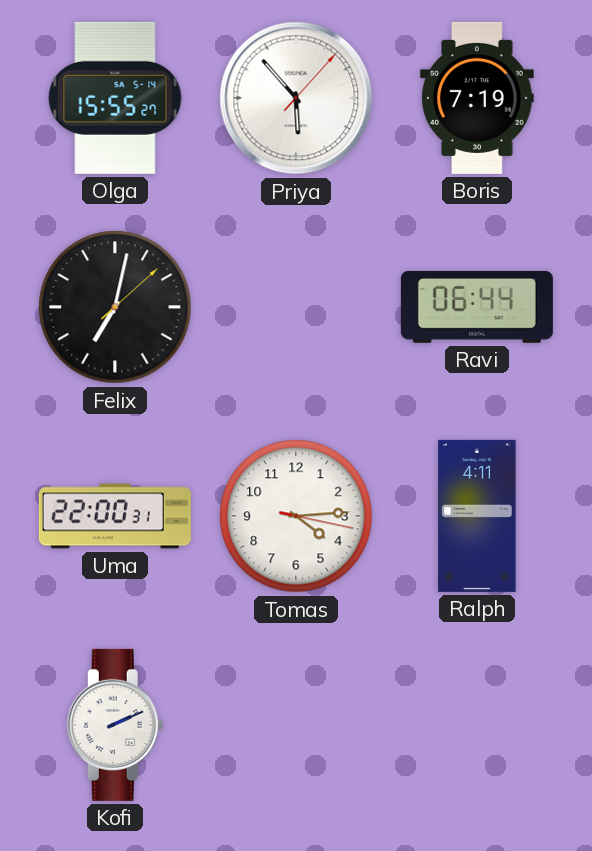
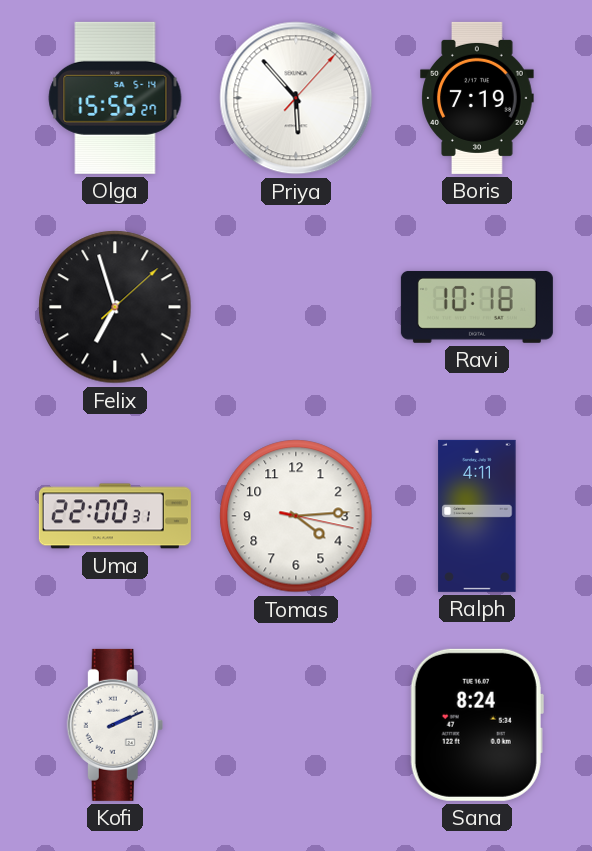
Felix: 7:02 -> 6:57
Ravi: 06:44 -> 10:18
Sana: none -> 8:24
